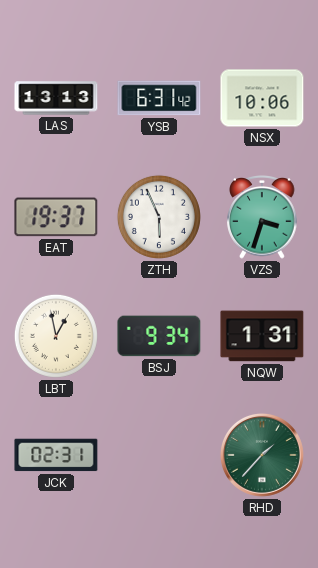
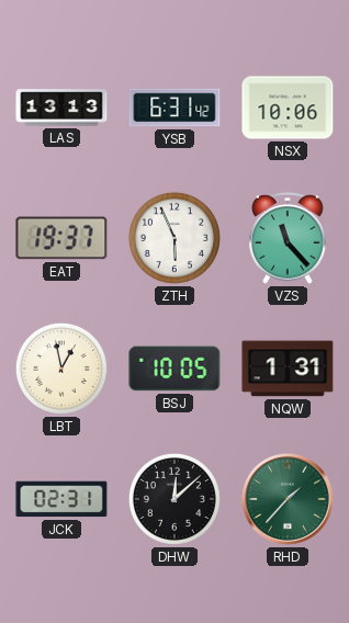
VZS: 3:33 -> 11:23
BSJ: 9:34 -> 10:05
DHW: none -> 12:08
